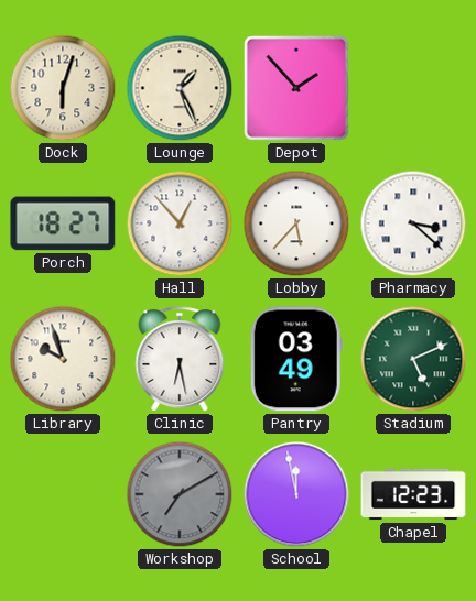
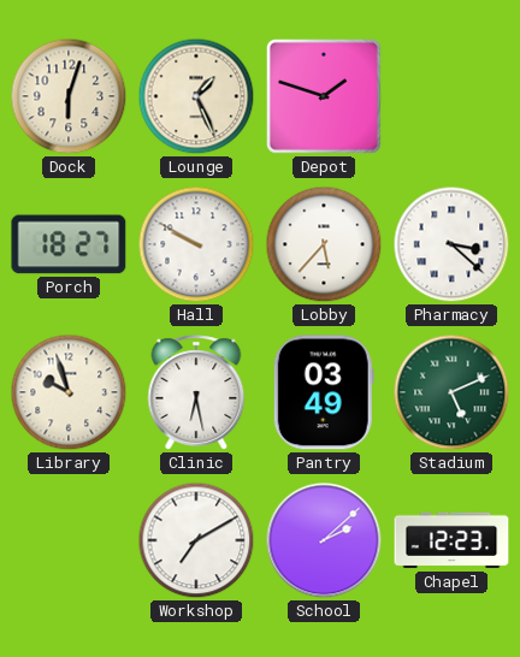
Depot: 1:53 -> 1:48
Hall: 12:53 -> 9:50
Workshop dial: grey -> white
School: 11:58 -> 2:08
